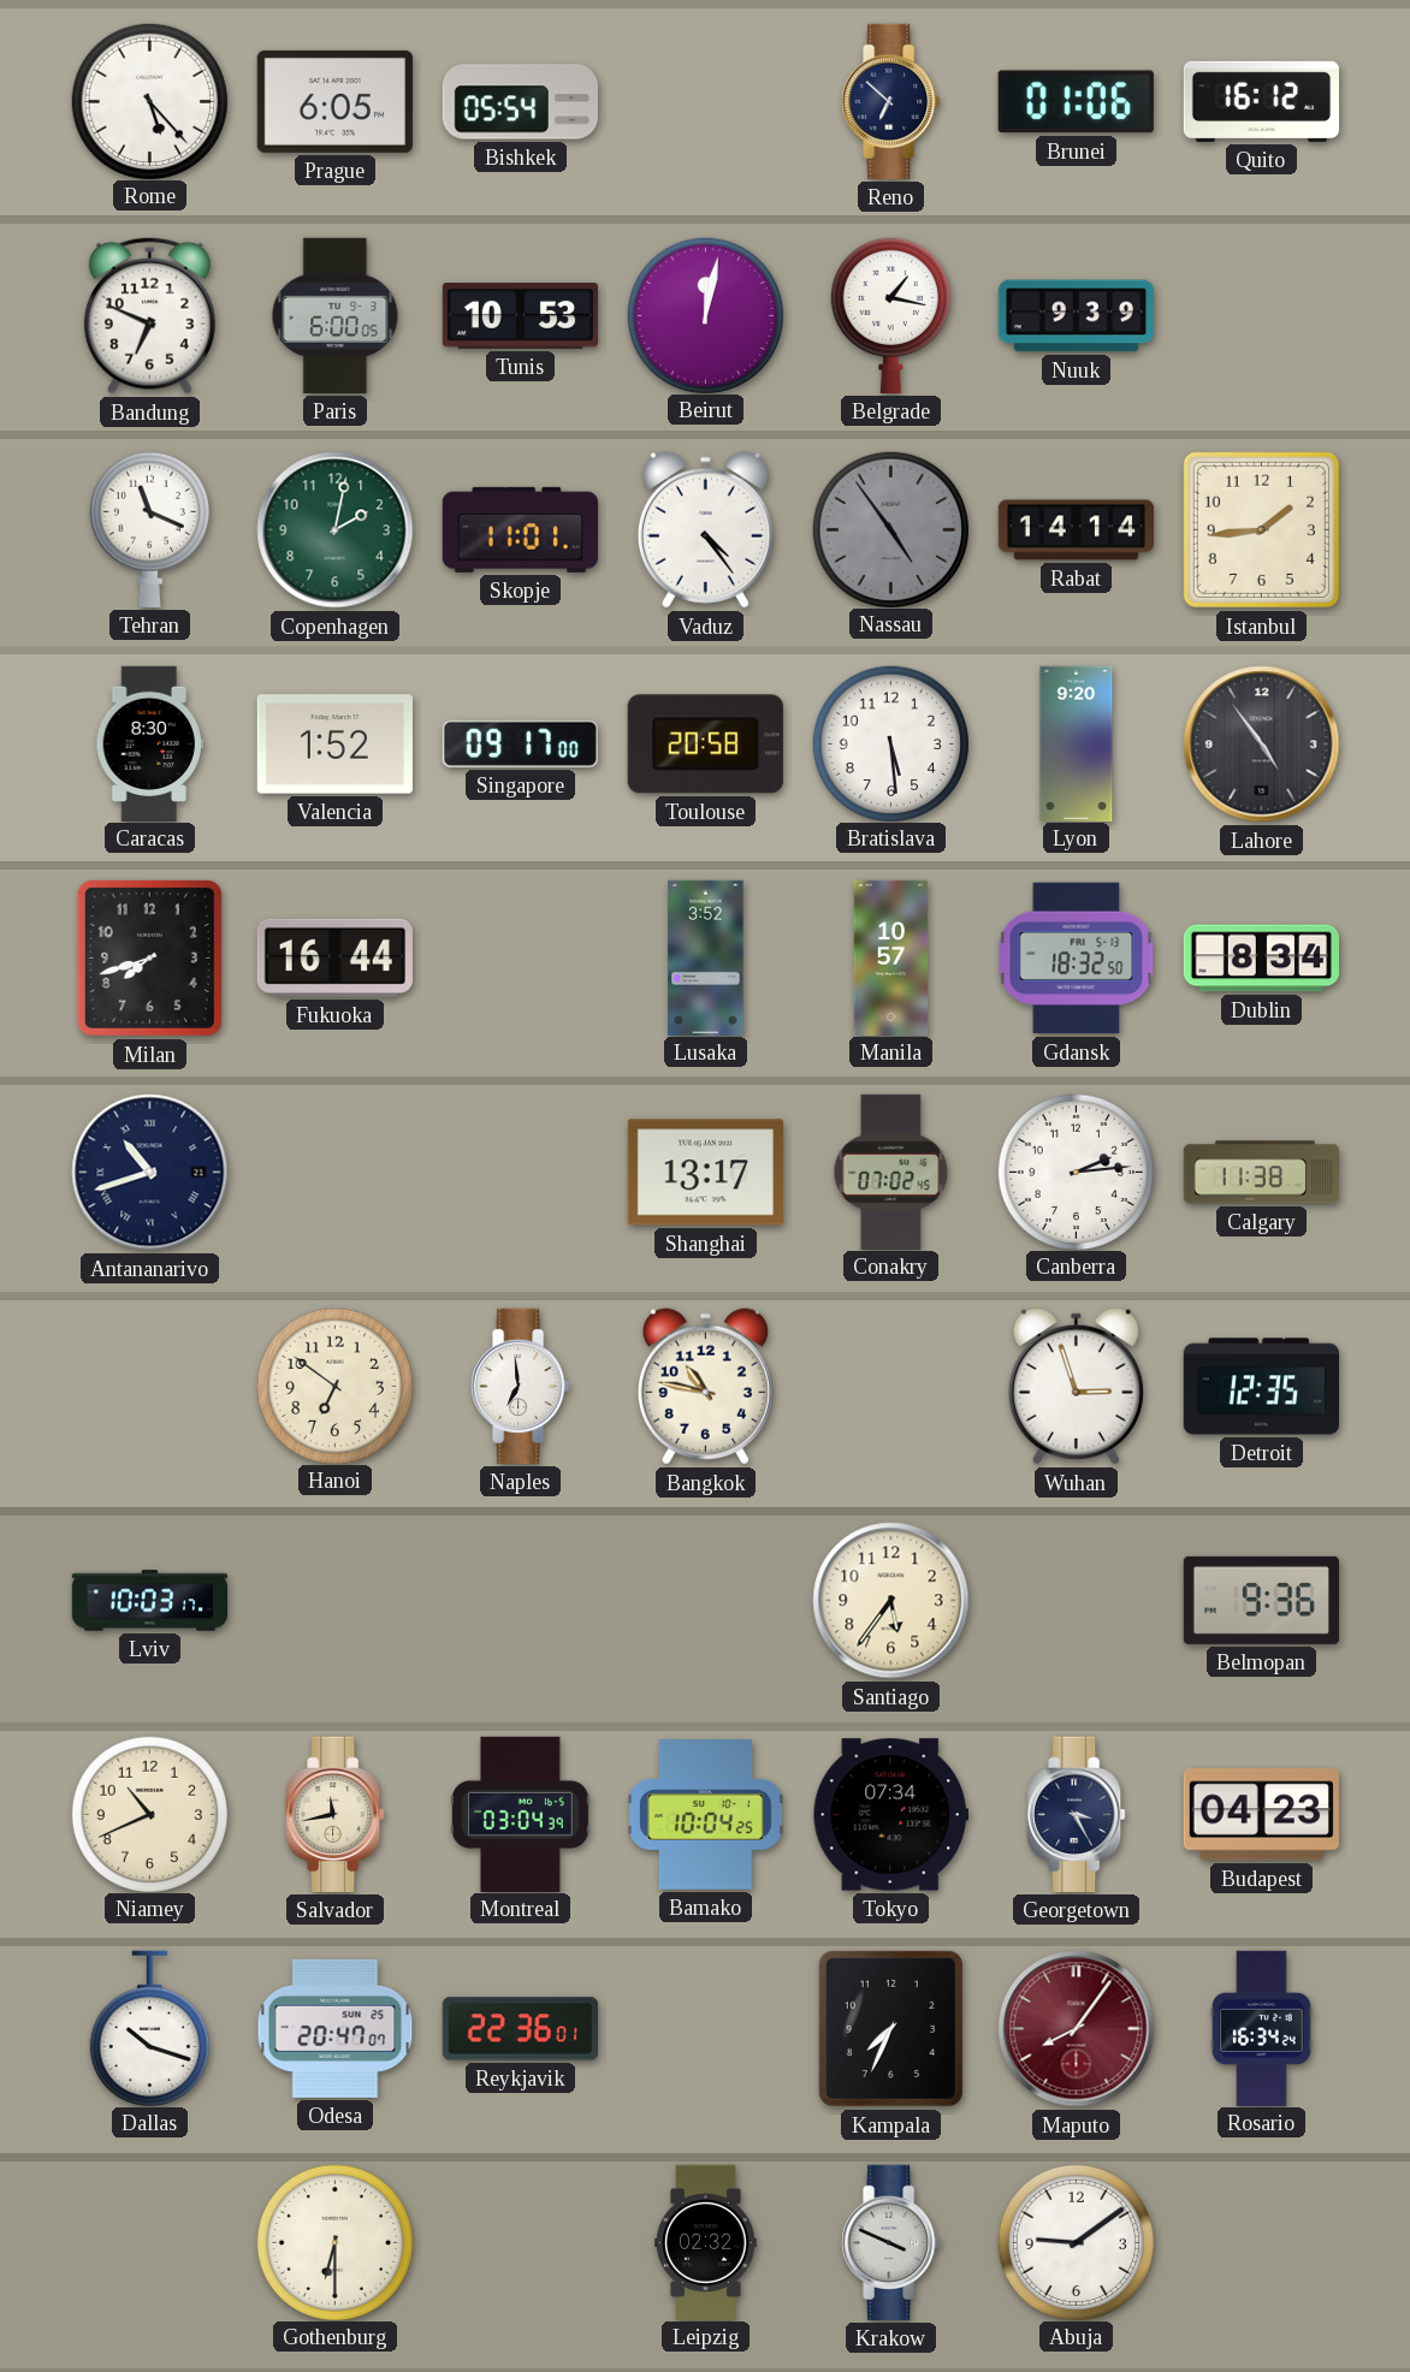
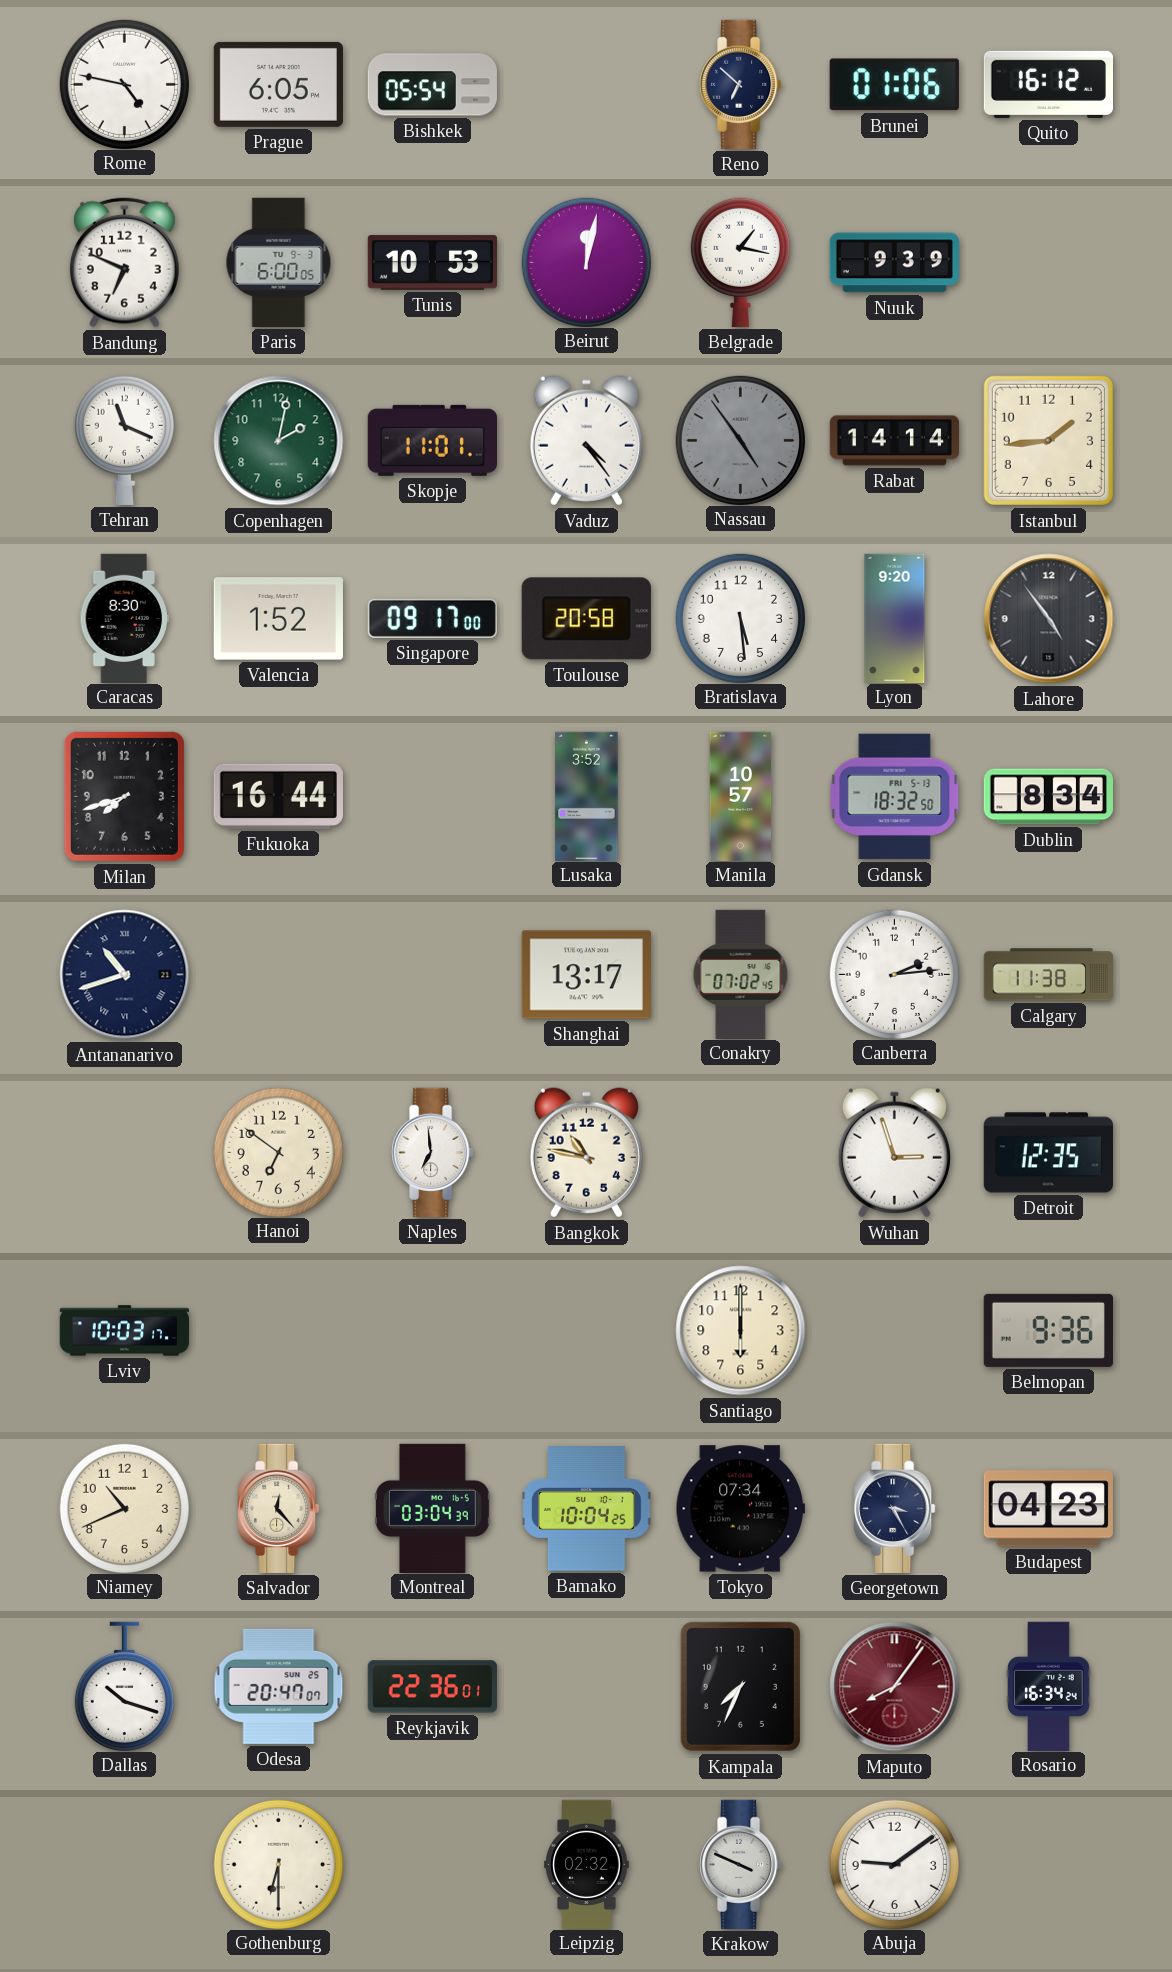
Rome: 5:23 -> 4:47
Santiago: 5:36 -> 6:00
Salvador: 11:43 -> 12:23
